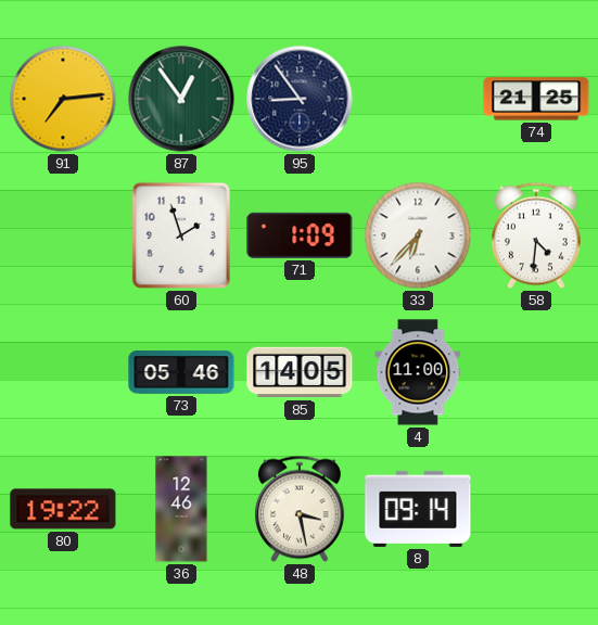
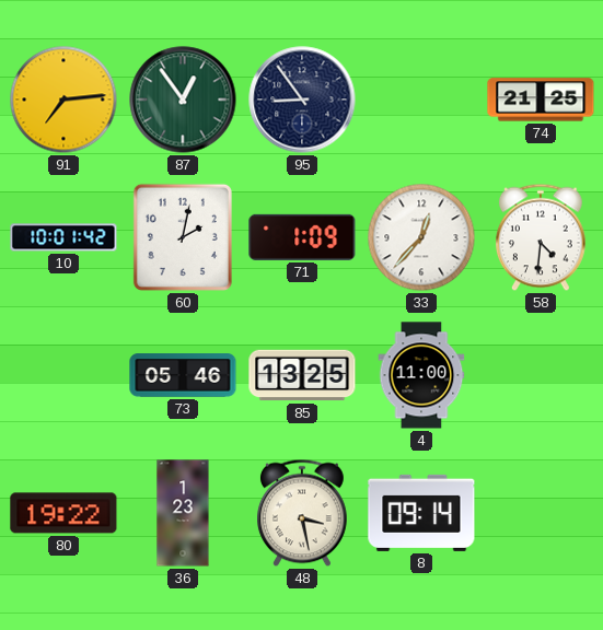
10: none -> 10:01
60: 1:57 -> 2:02
33: 6:37 -> 12:37
85: 14:05 -> 13:25
36: 12:46 -> 1:23
